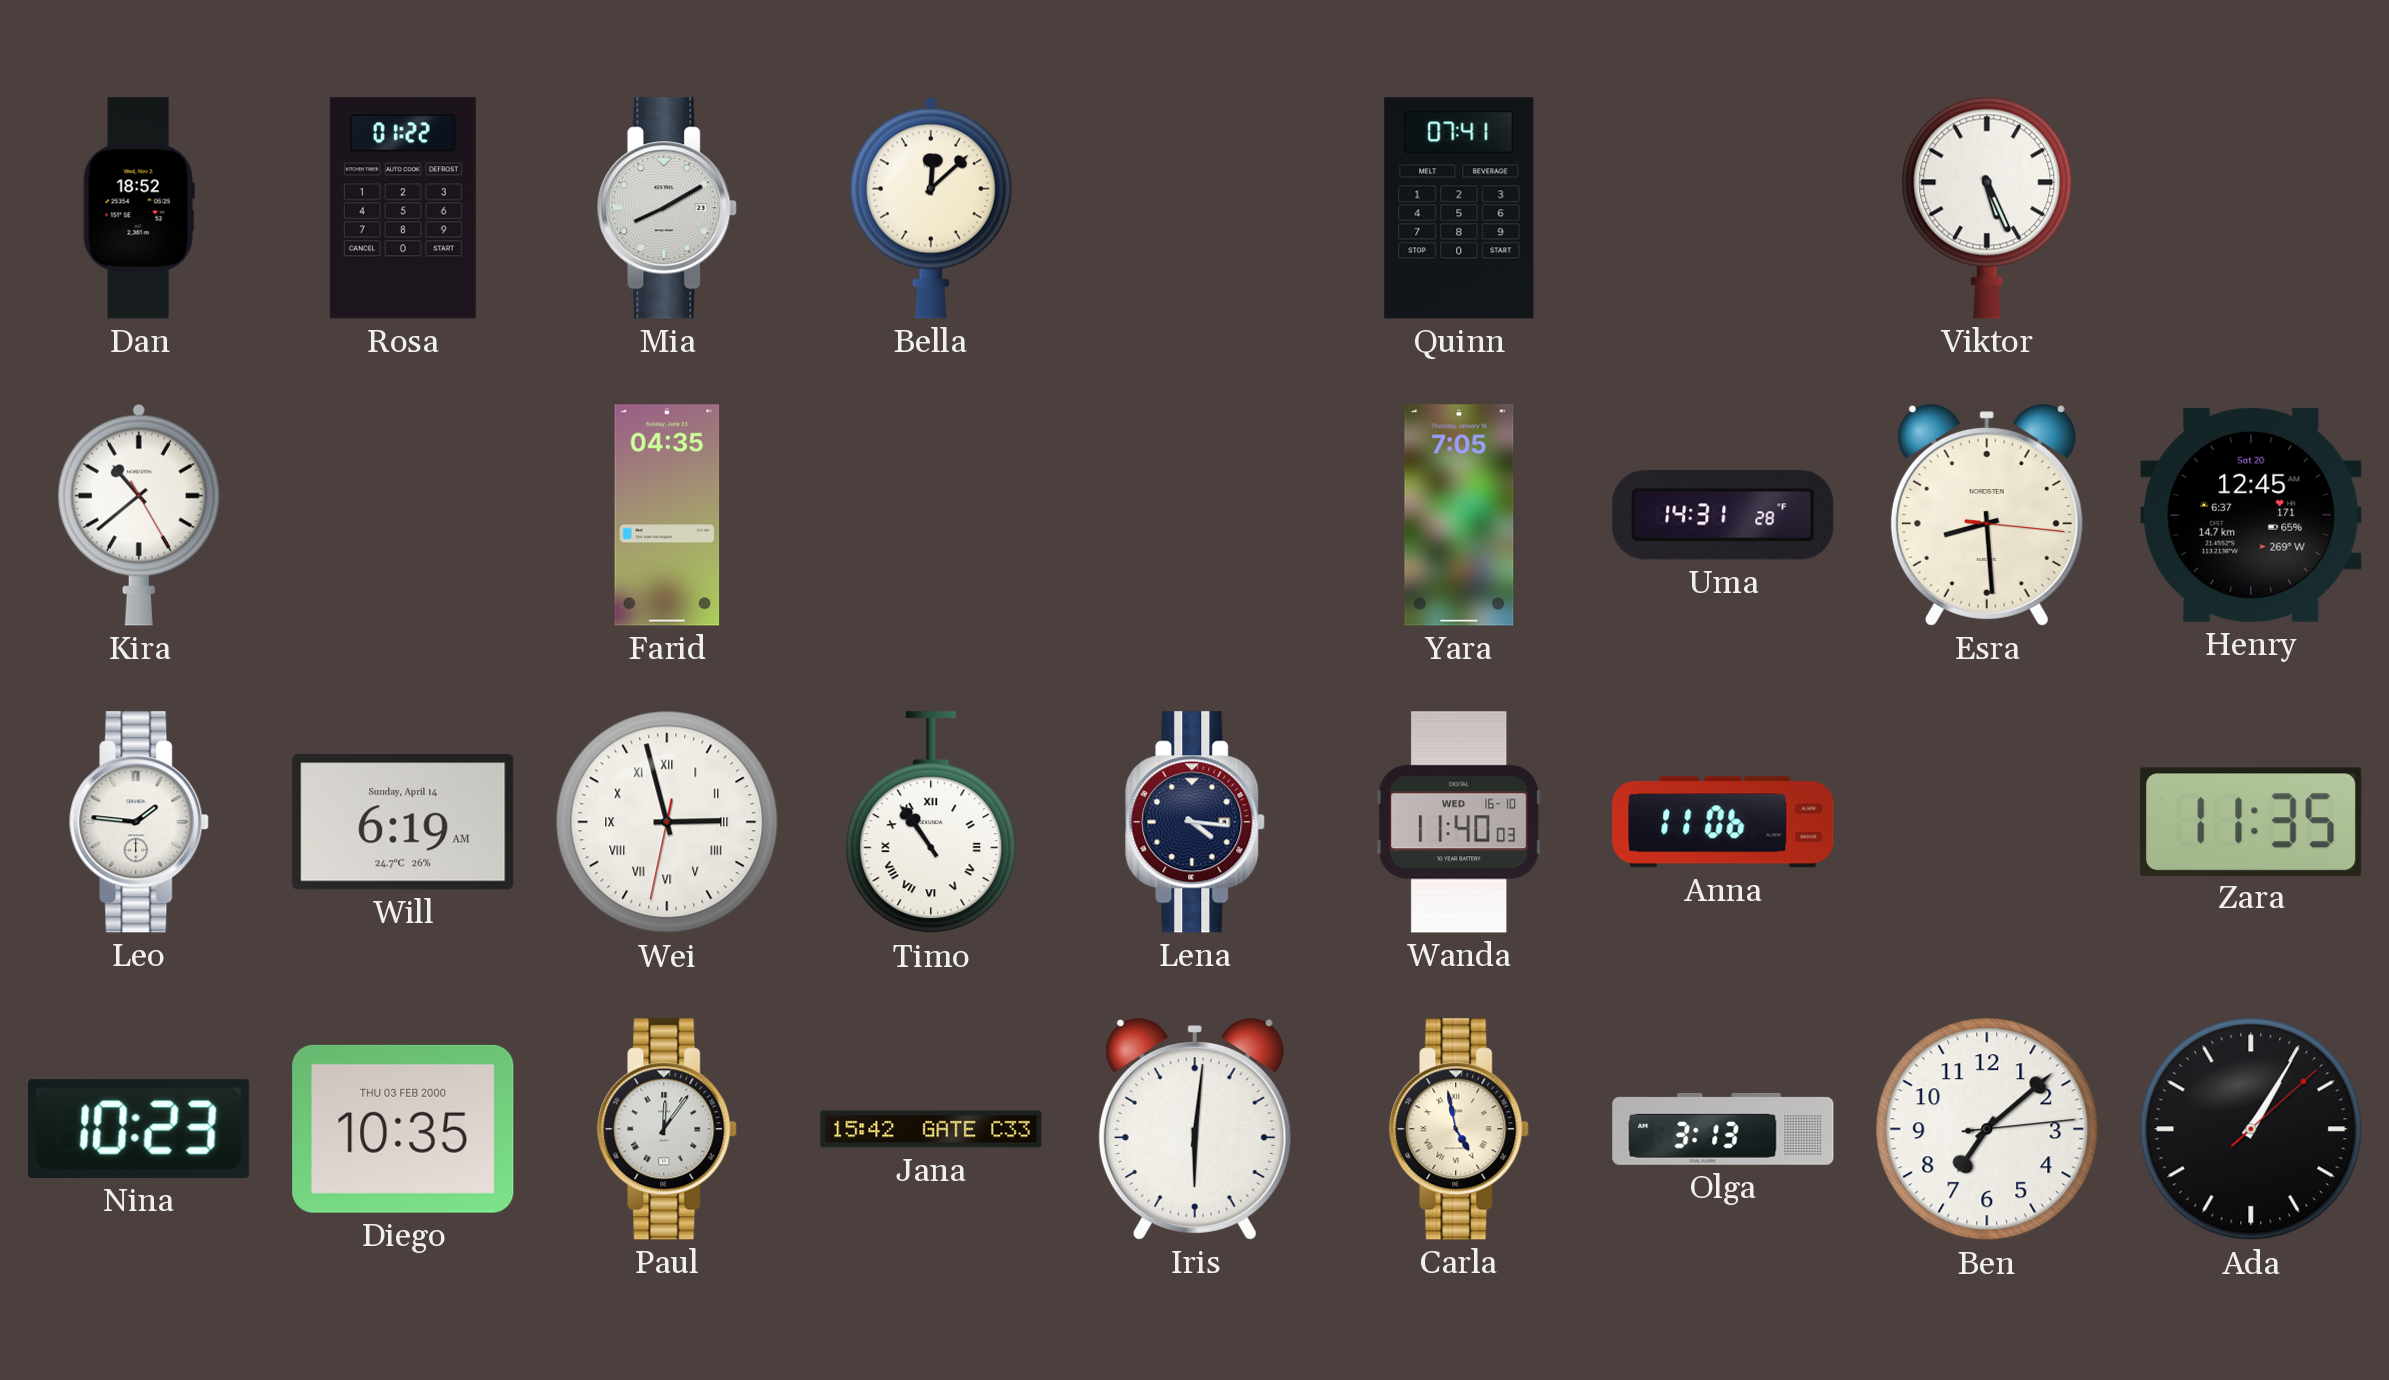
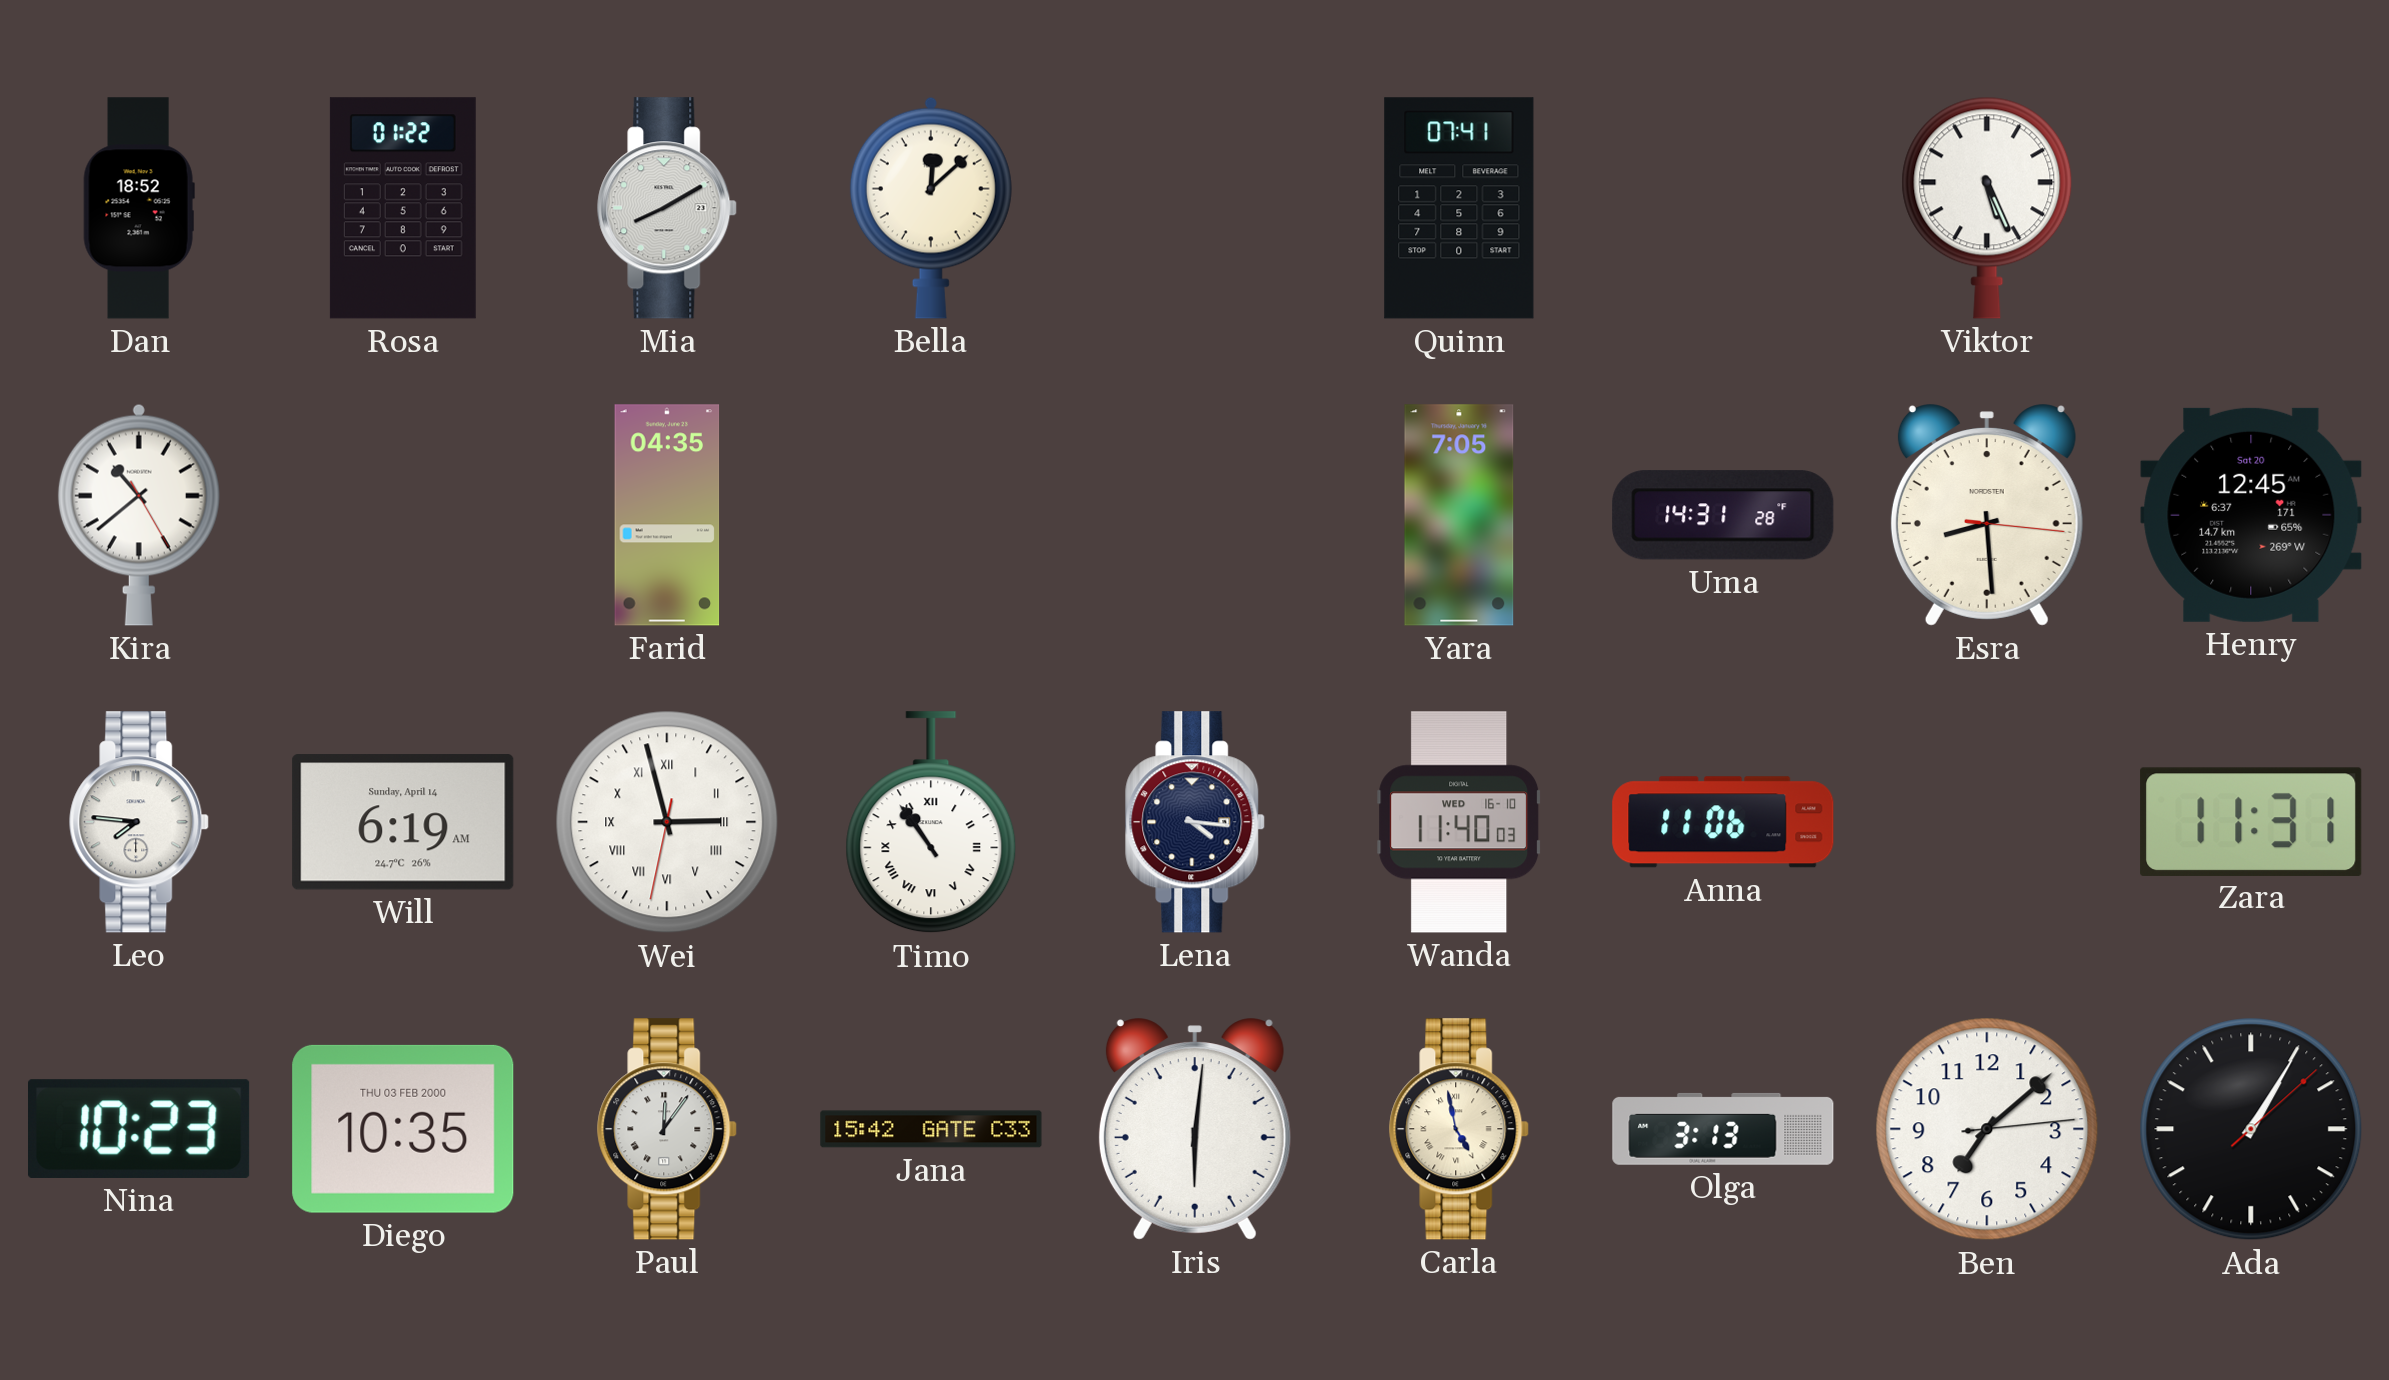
Leo: 1:46 -> 7:46
Zara: 11:35 -> 11:31
